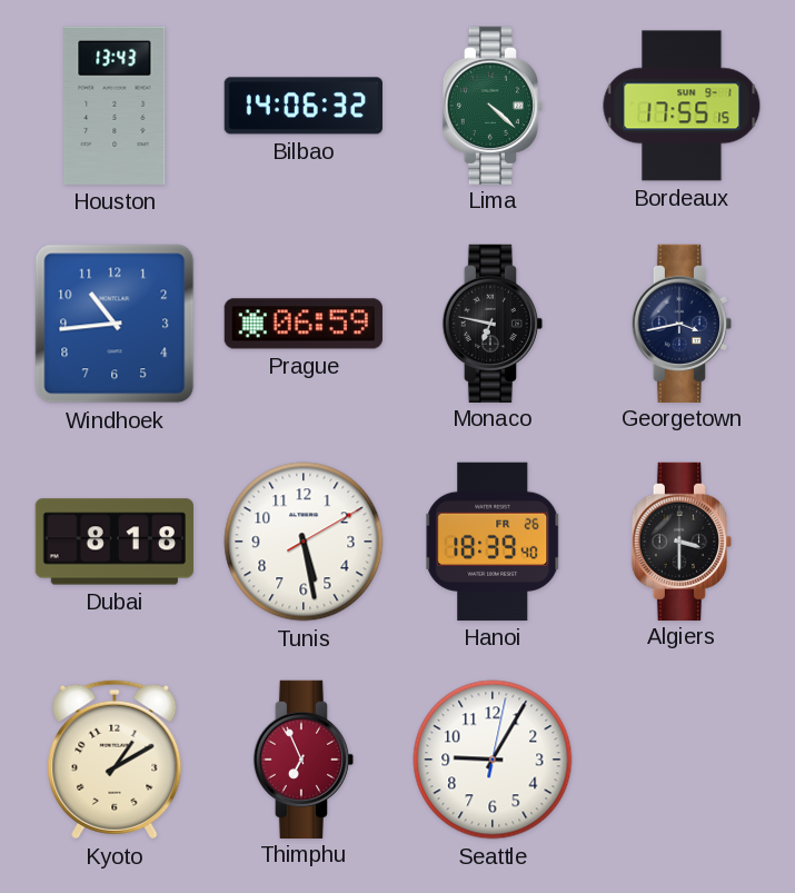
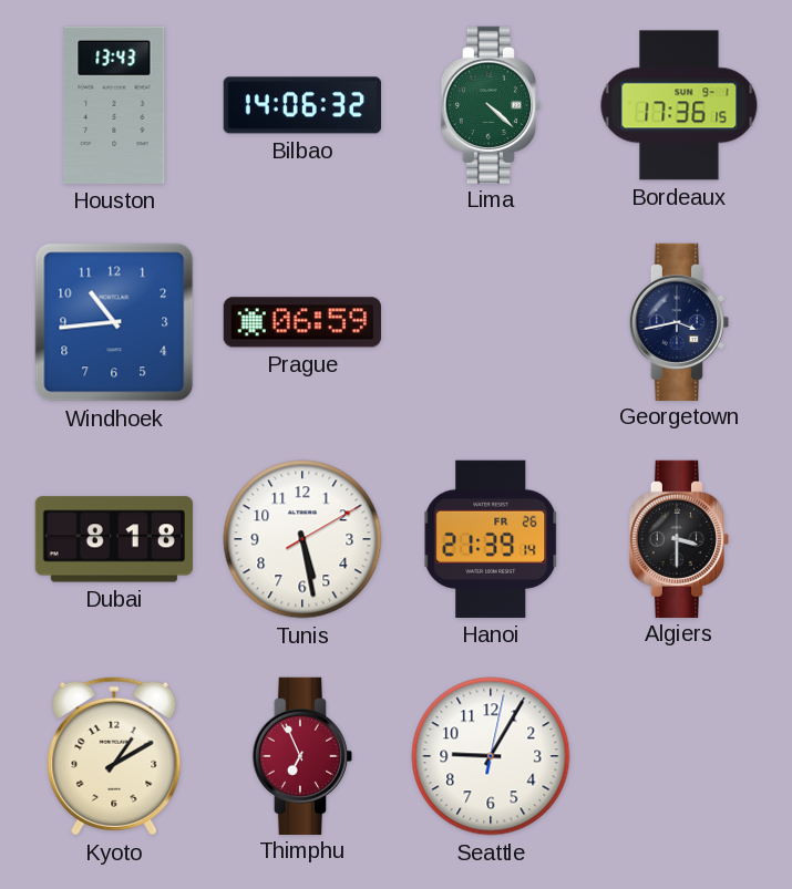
Bordeaux: 17:55 -> 17:36
Monaco: 6:47 -> none
Hanoi: 18:39 -> 21:39
